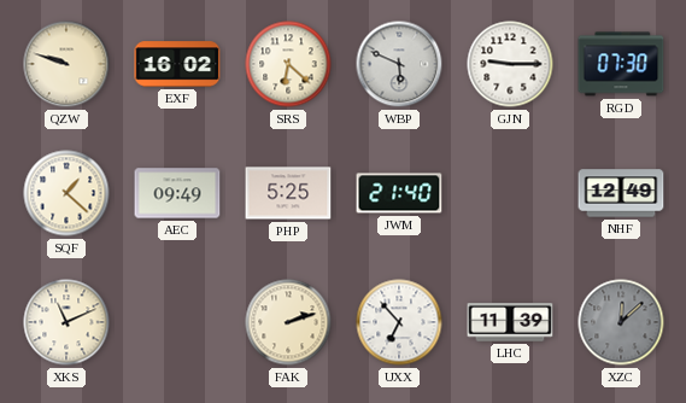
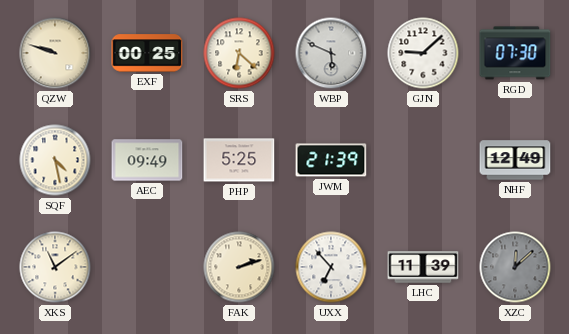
EXF: 16:02 -> 00:25
GJN: 9:15 -> 9:08
SQF: 1:22 -> 4:28
JWM: 21:40 -> 21:39
XKS: 11:11 -> 11:09
